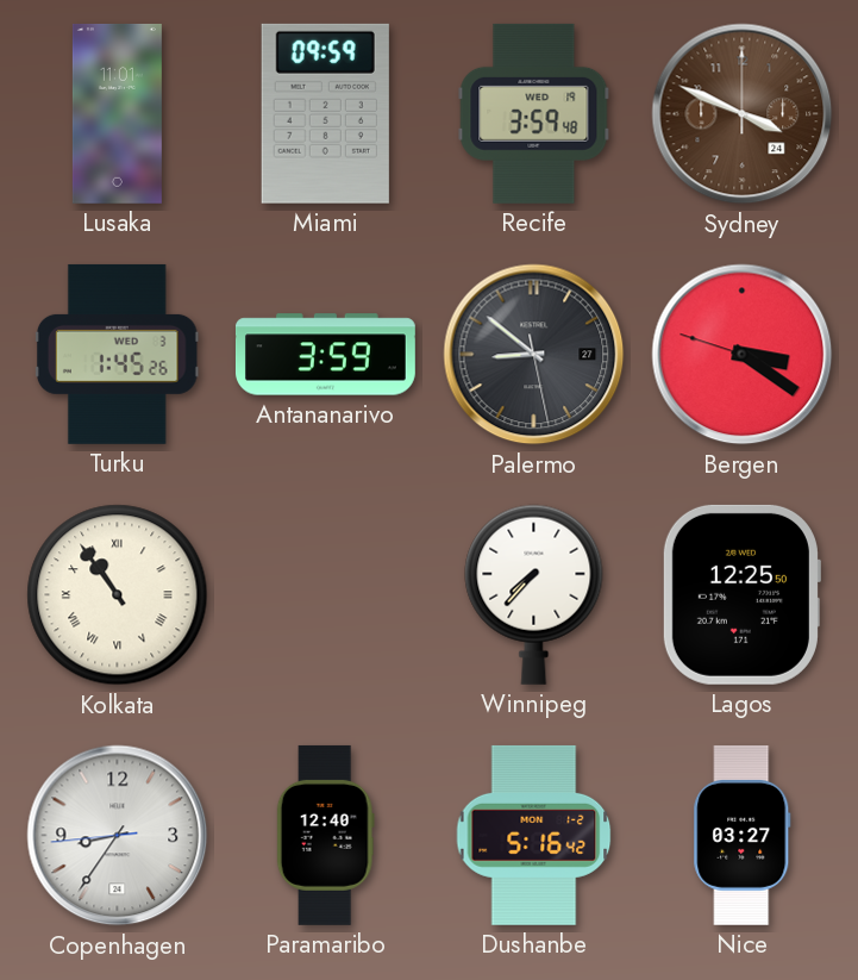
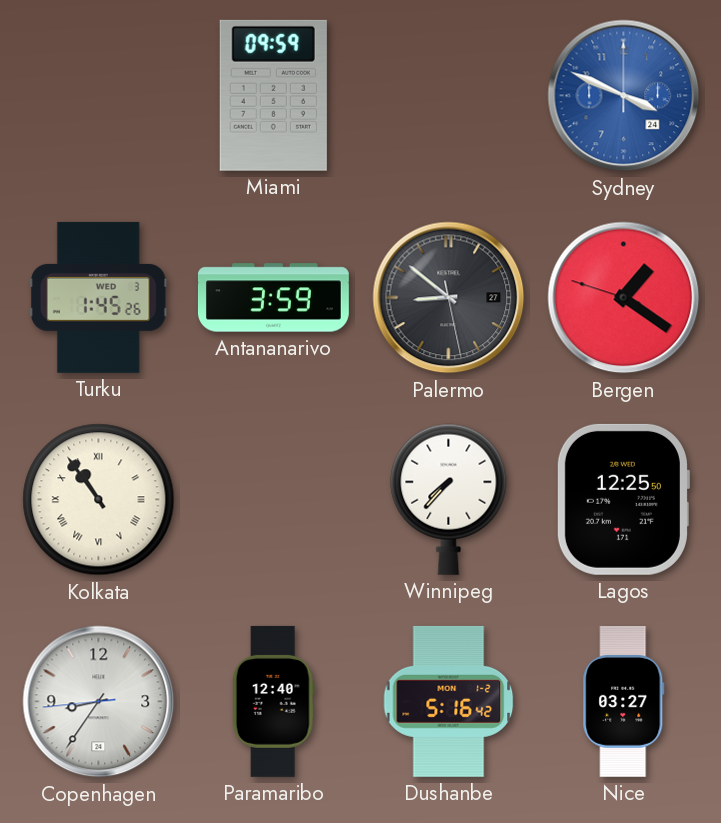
Lusaka: 11:01 -> none
Recife: 3:59 -> none
Sydney dial: brown -> blue
Bergen: 3:20 -> 1:20
